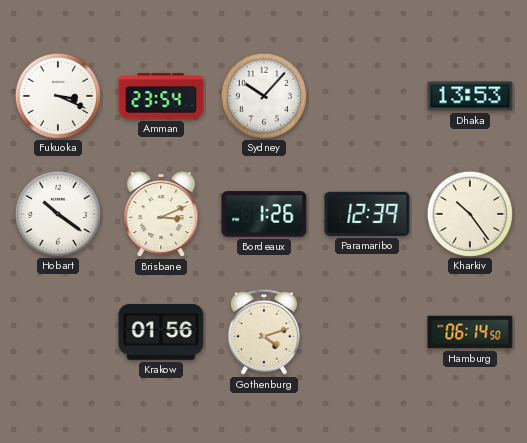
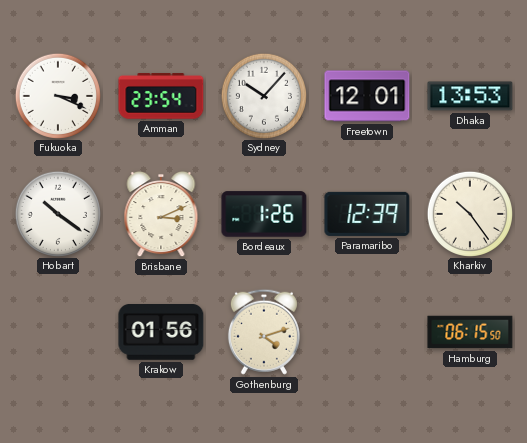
Freetown: none -> 12:01
Hamburg: 06:14 -> 06:15
